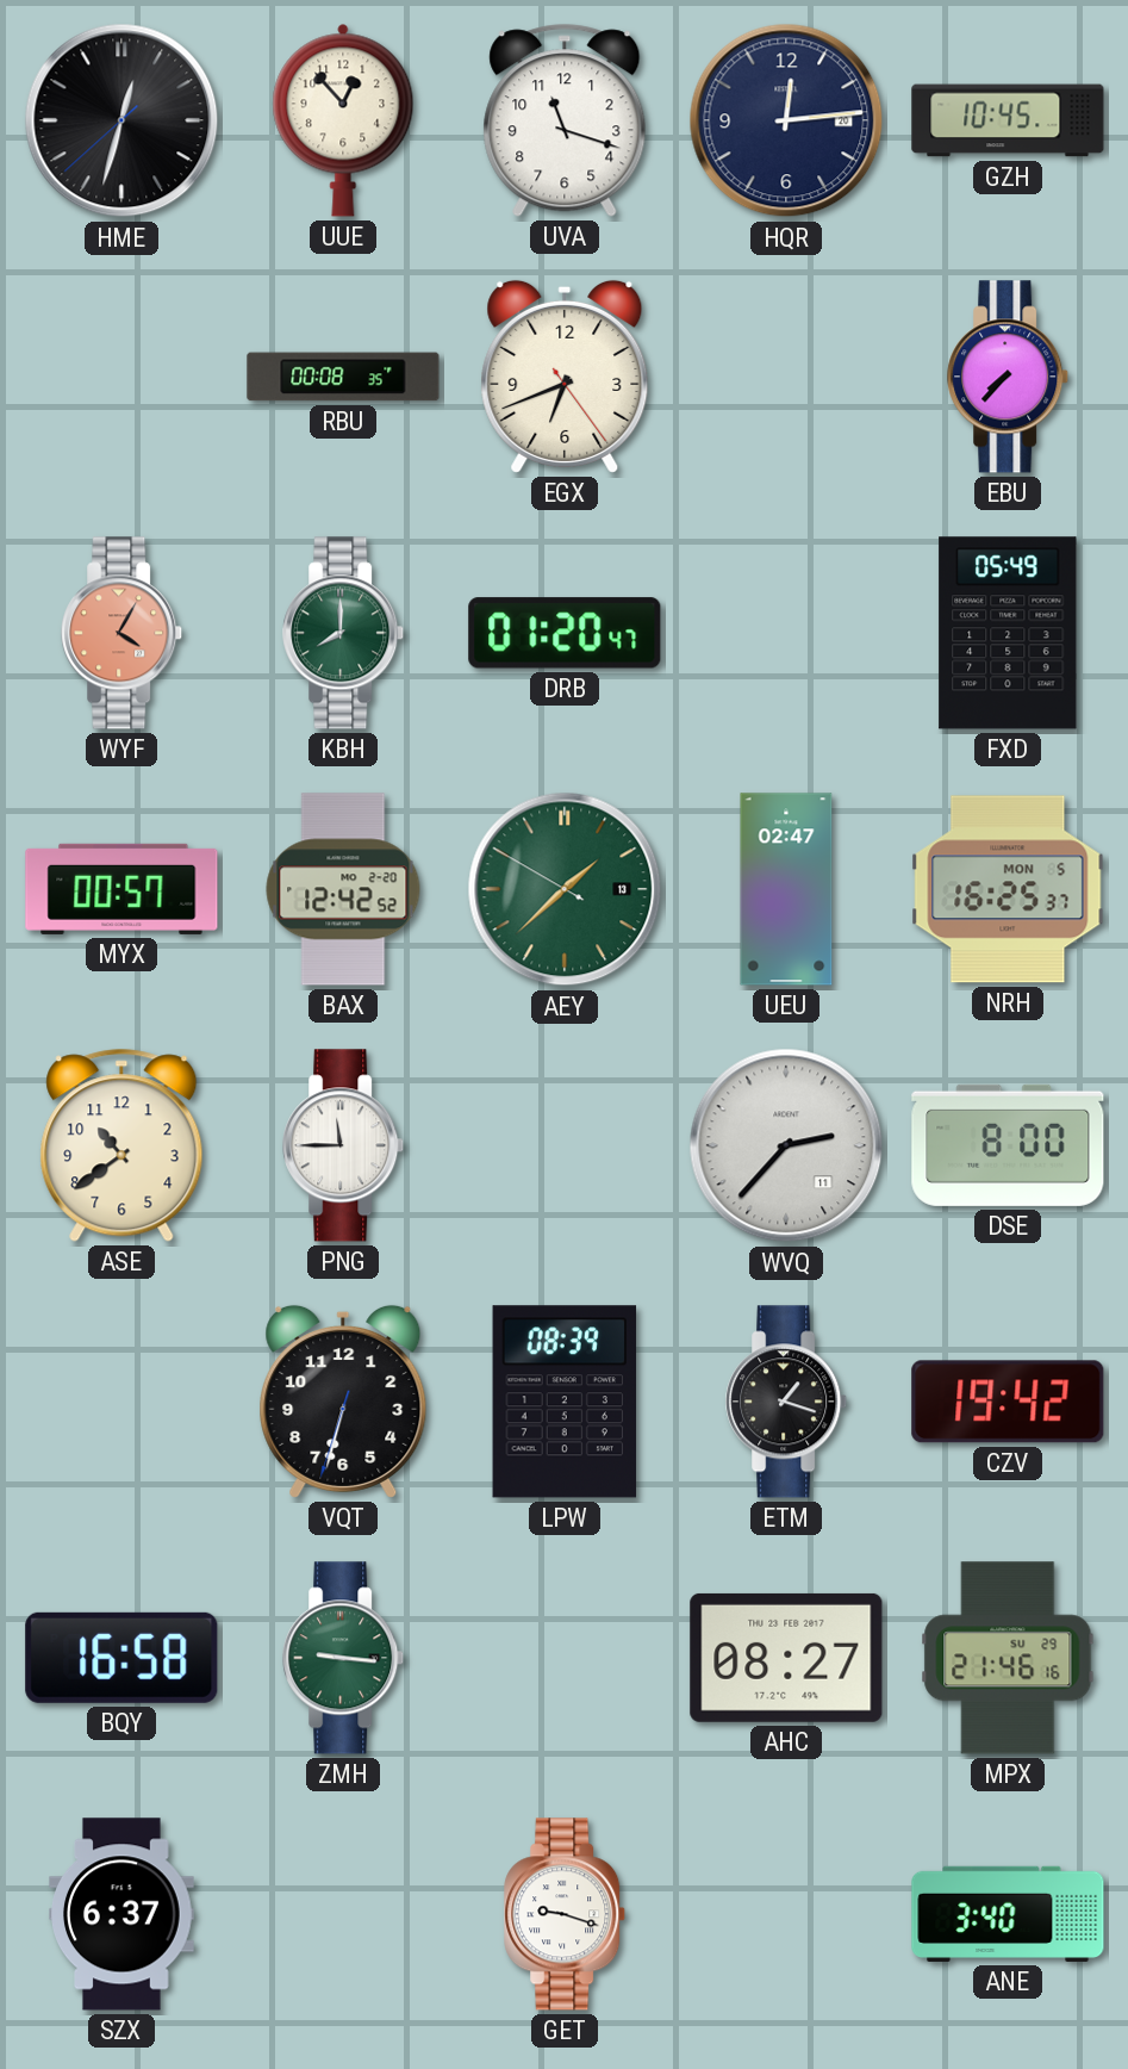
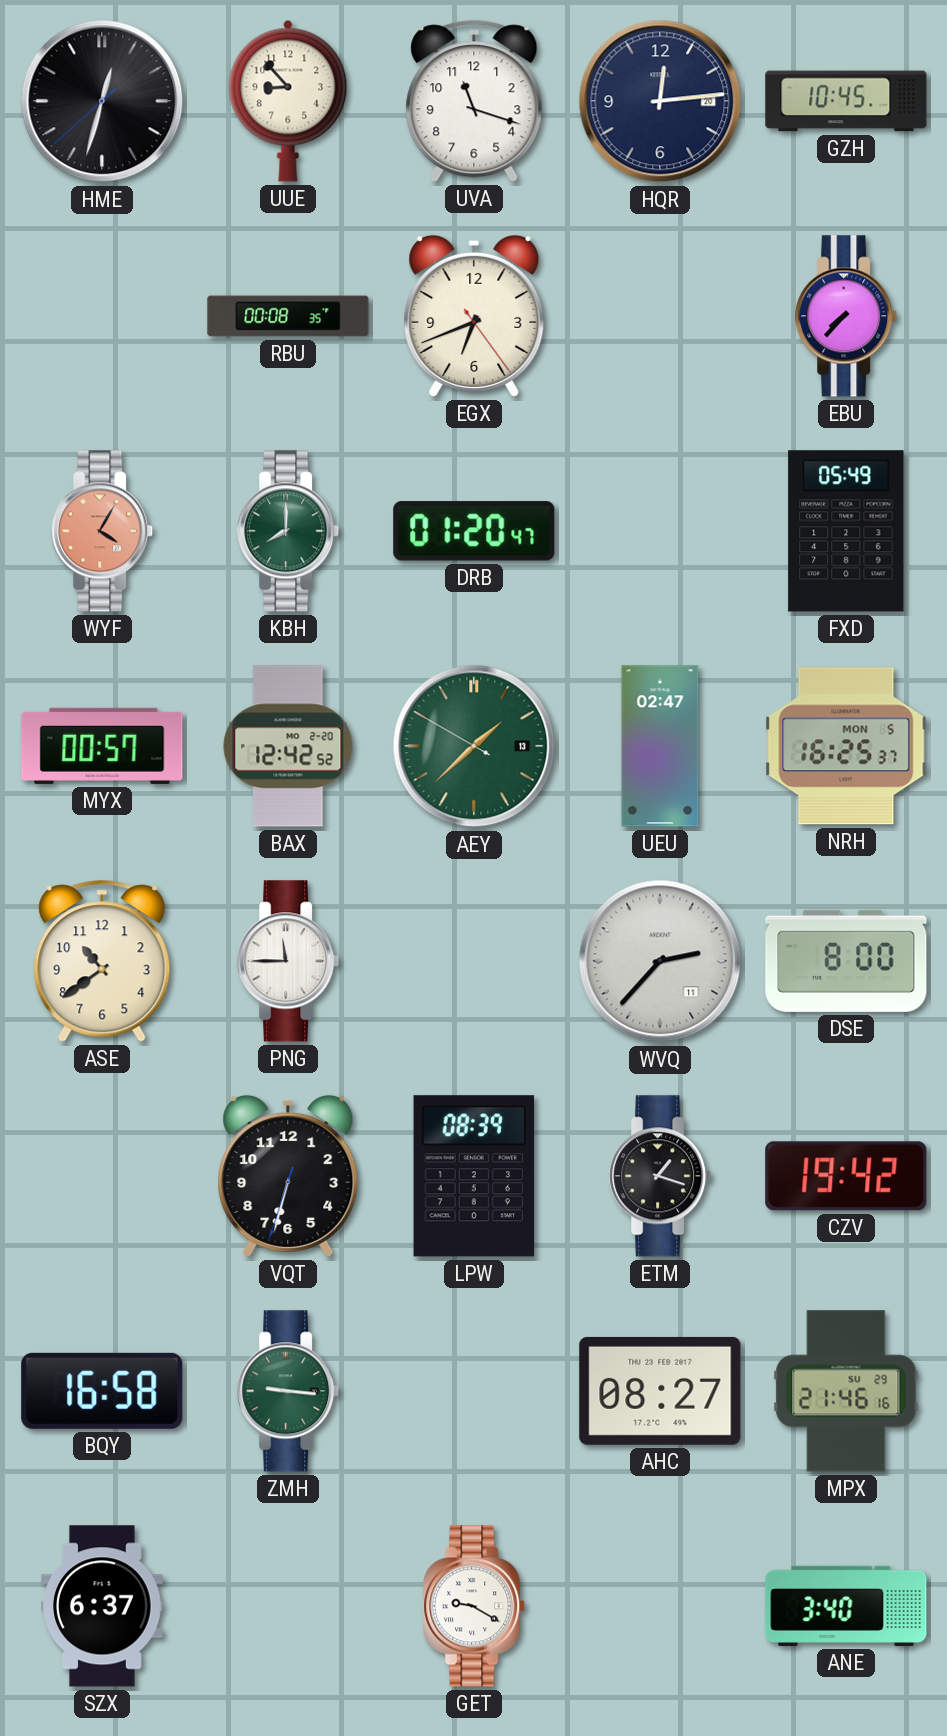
UUE: 12:53 -> 8:53
GET: 9:18 -> 9:20
